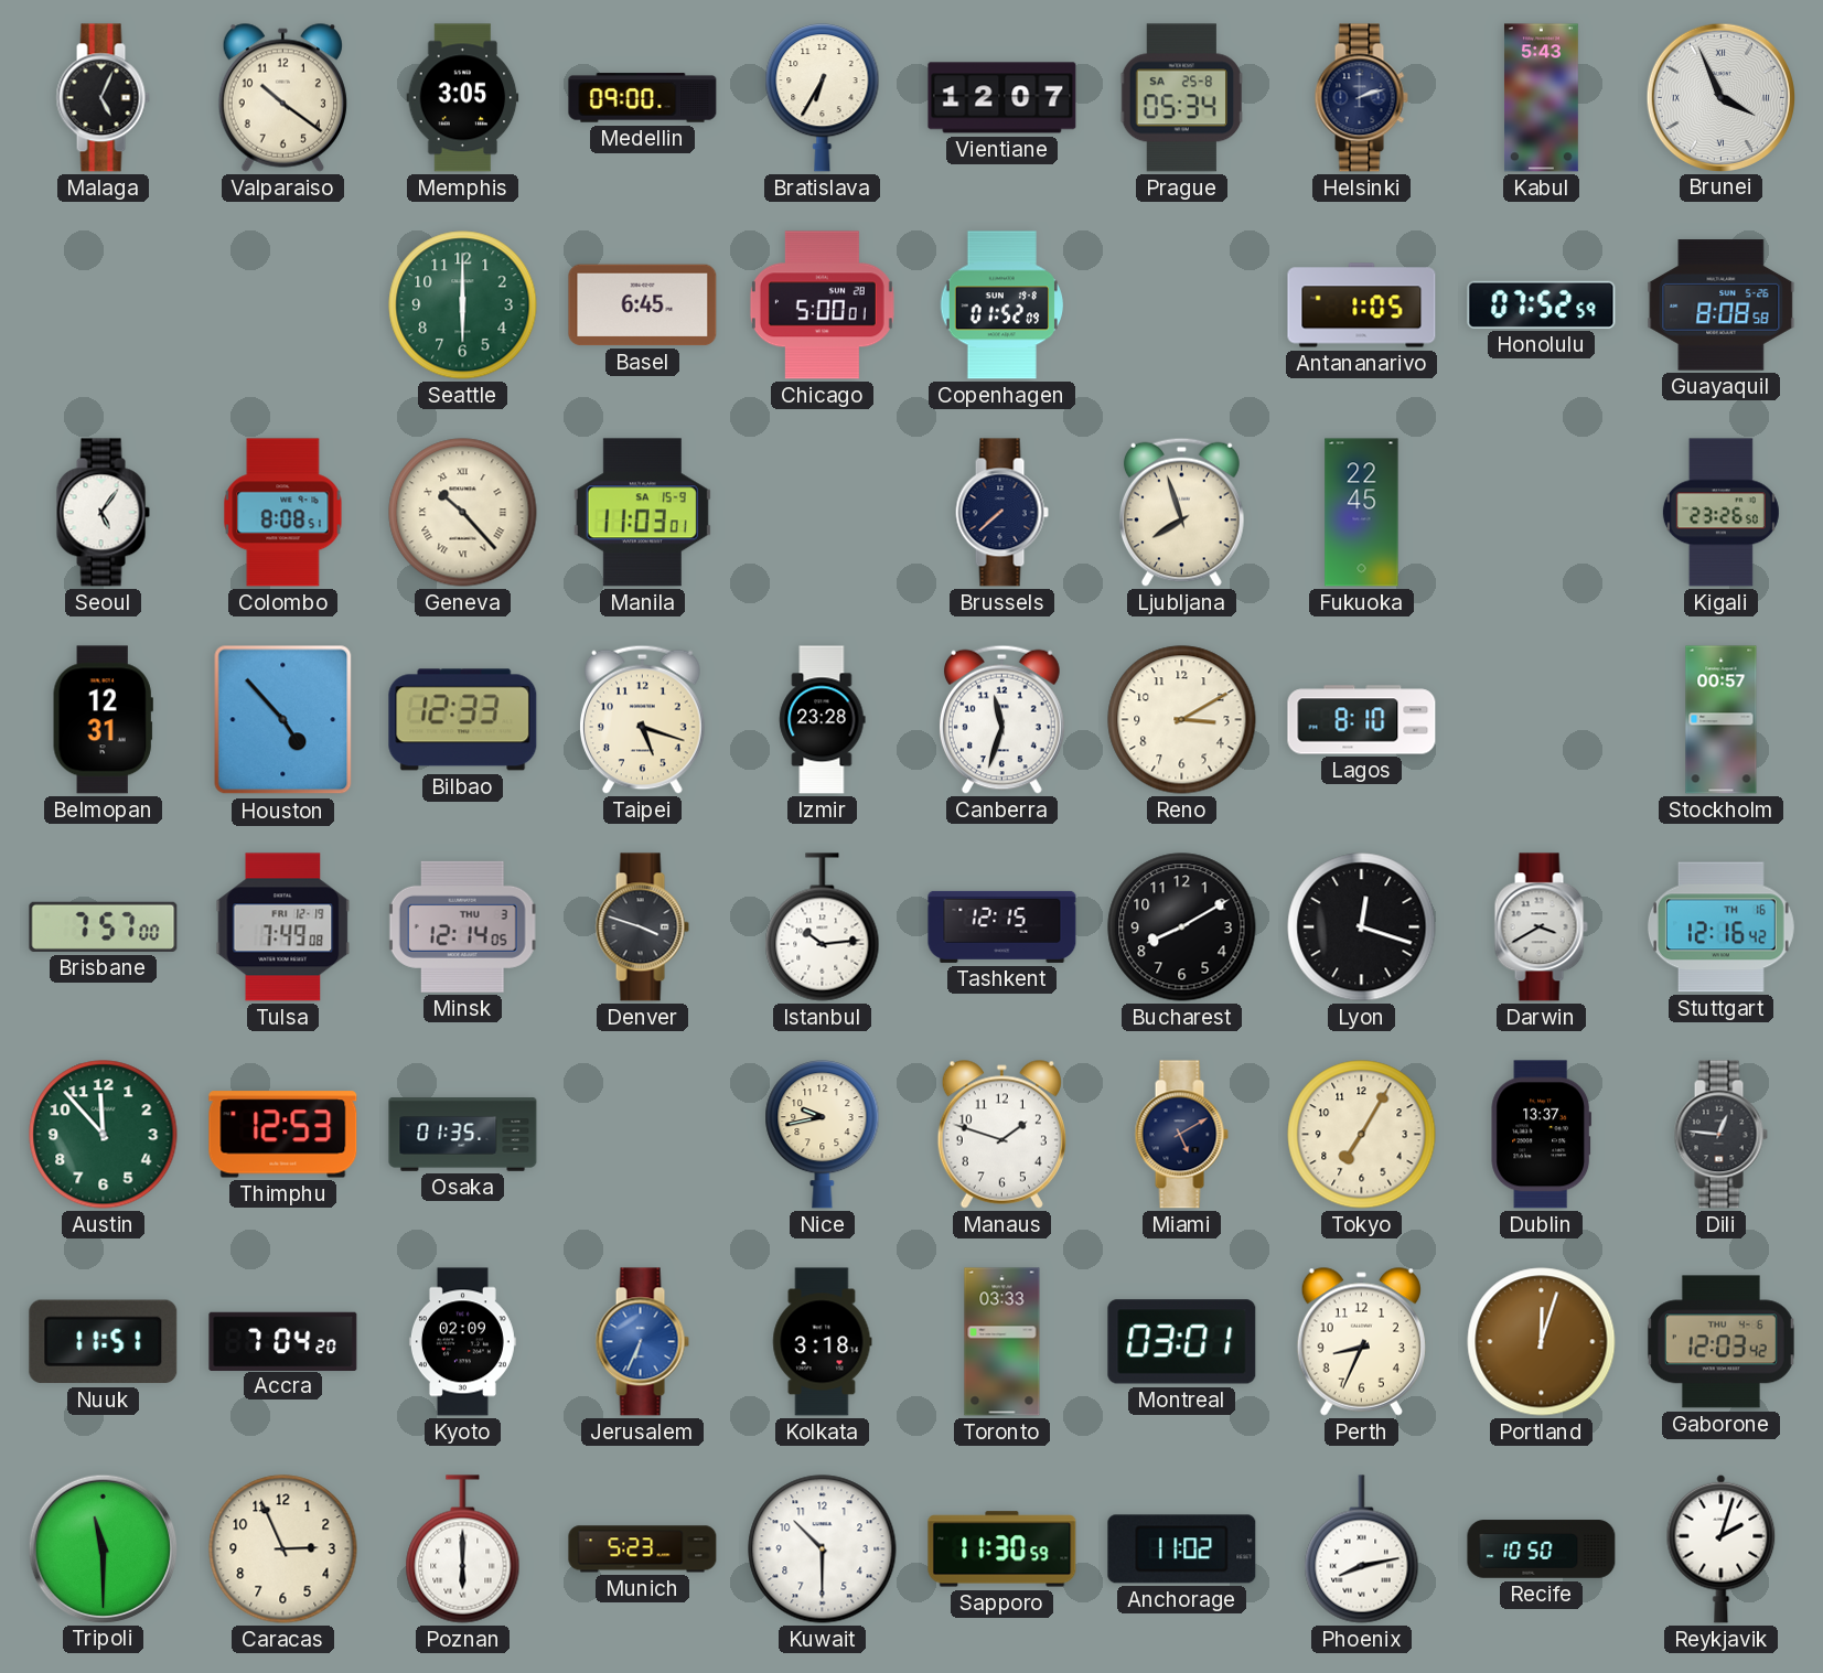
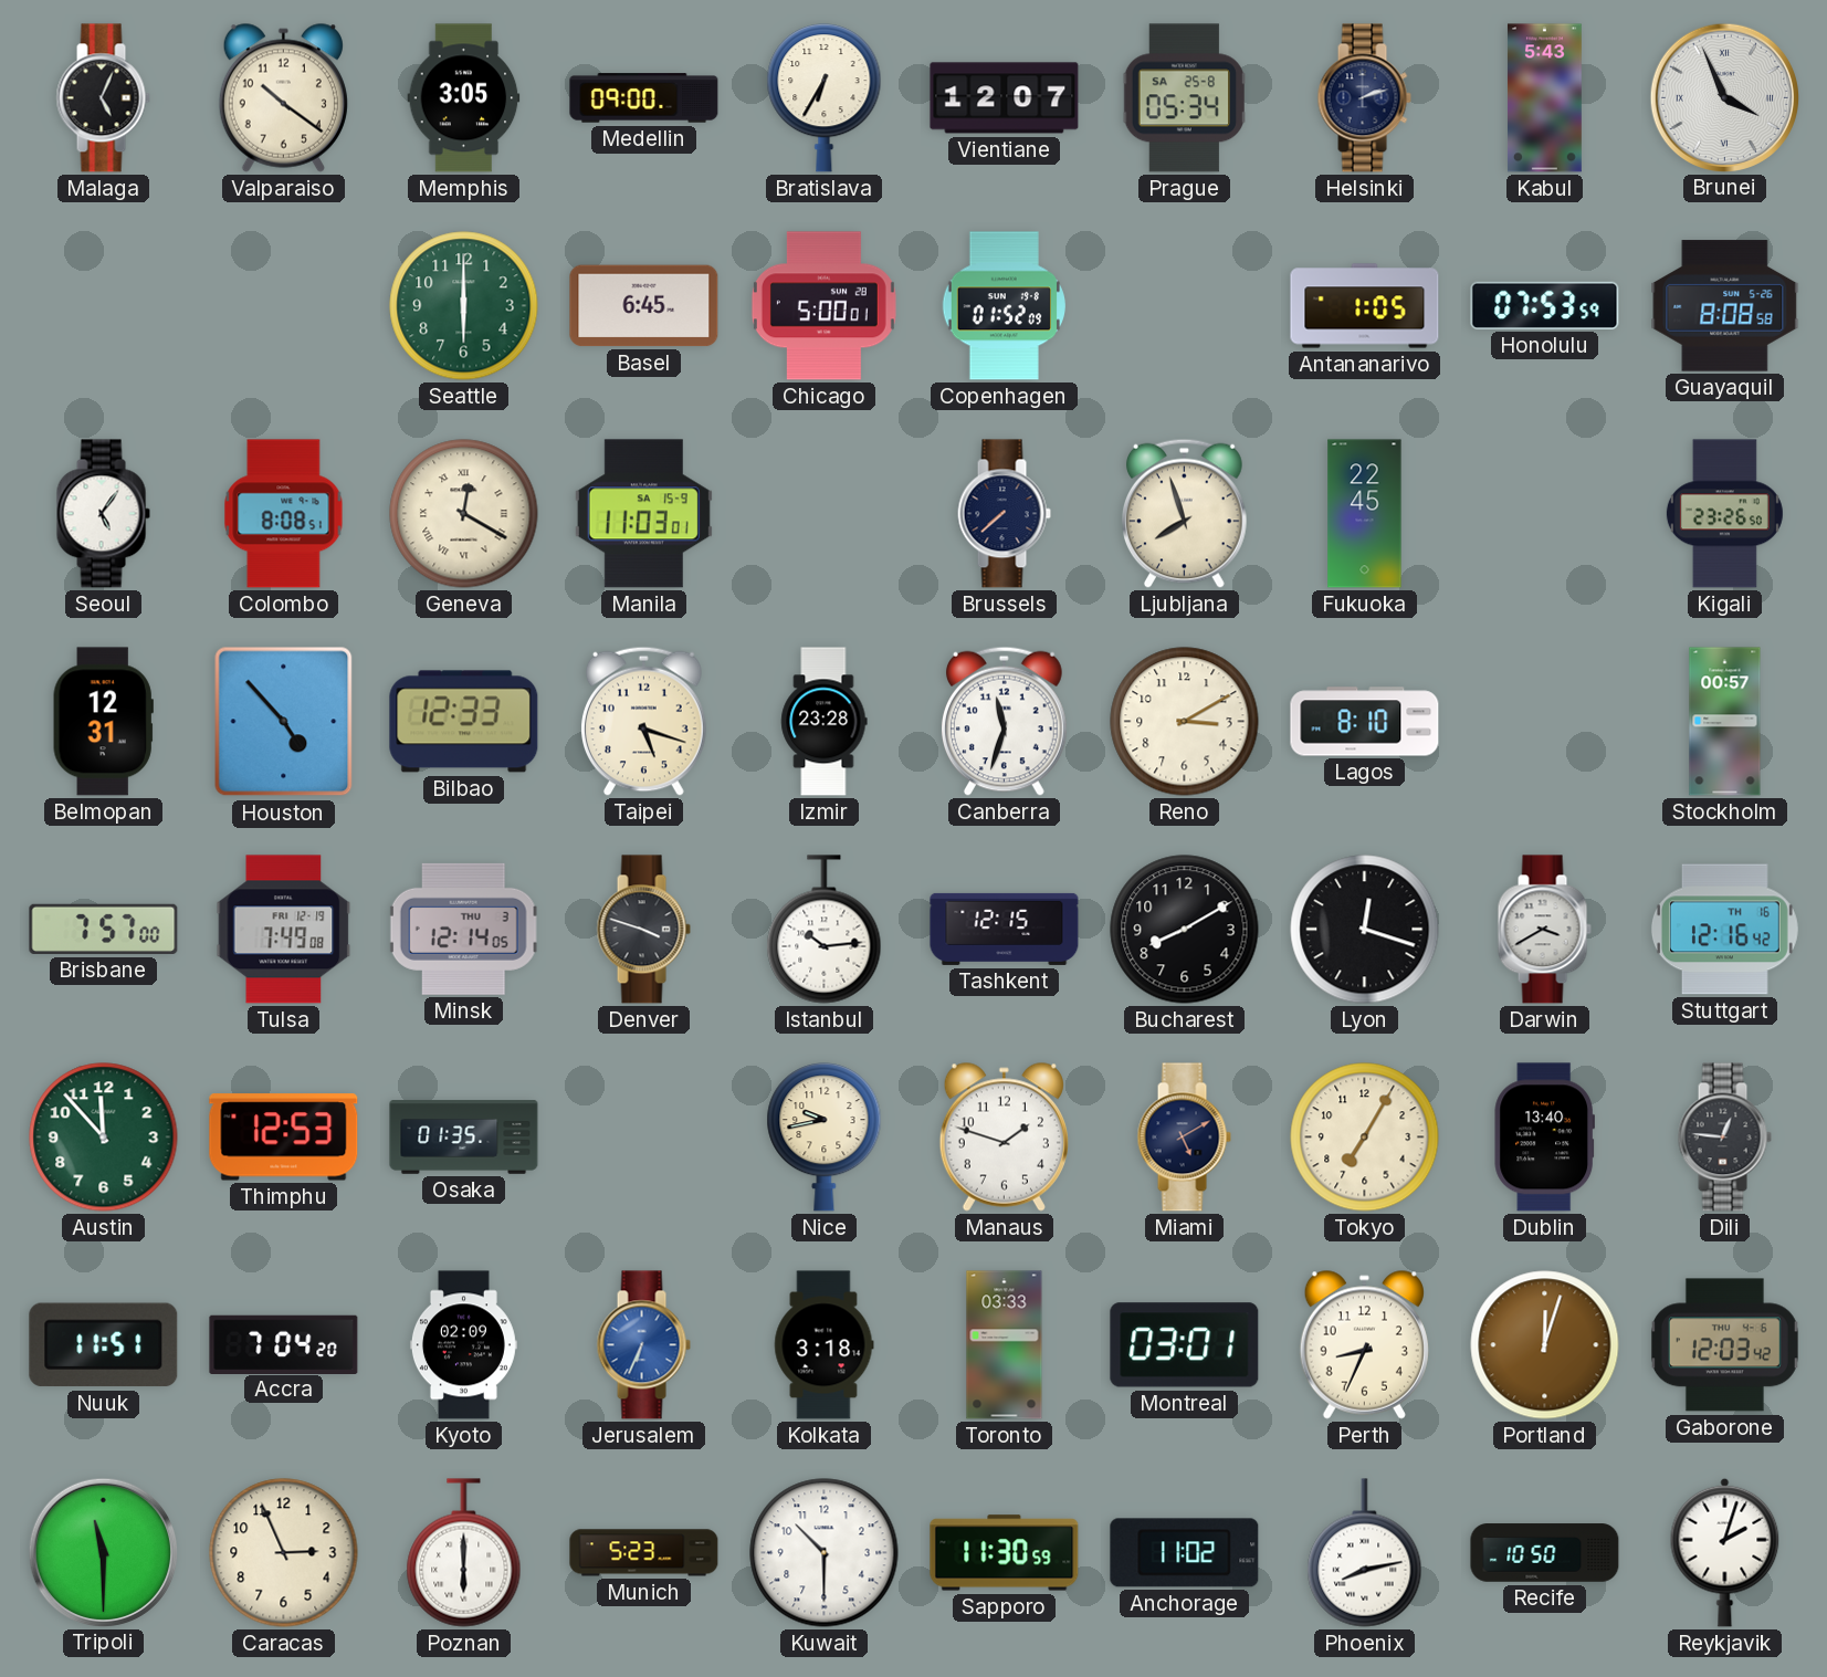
Honolulu: 07:52 -> 07:53
Geneva: 10:23 -> 12:20
Dublin: 13:37 -> 13:40
